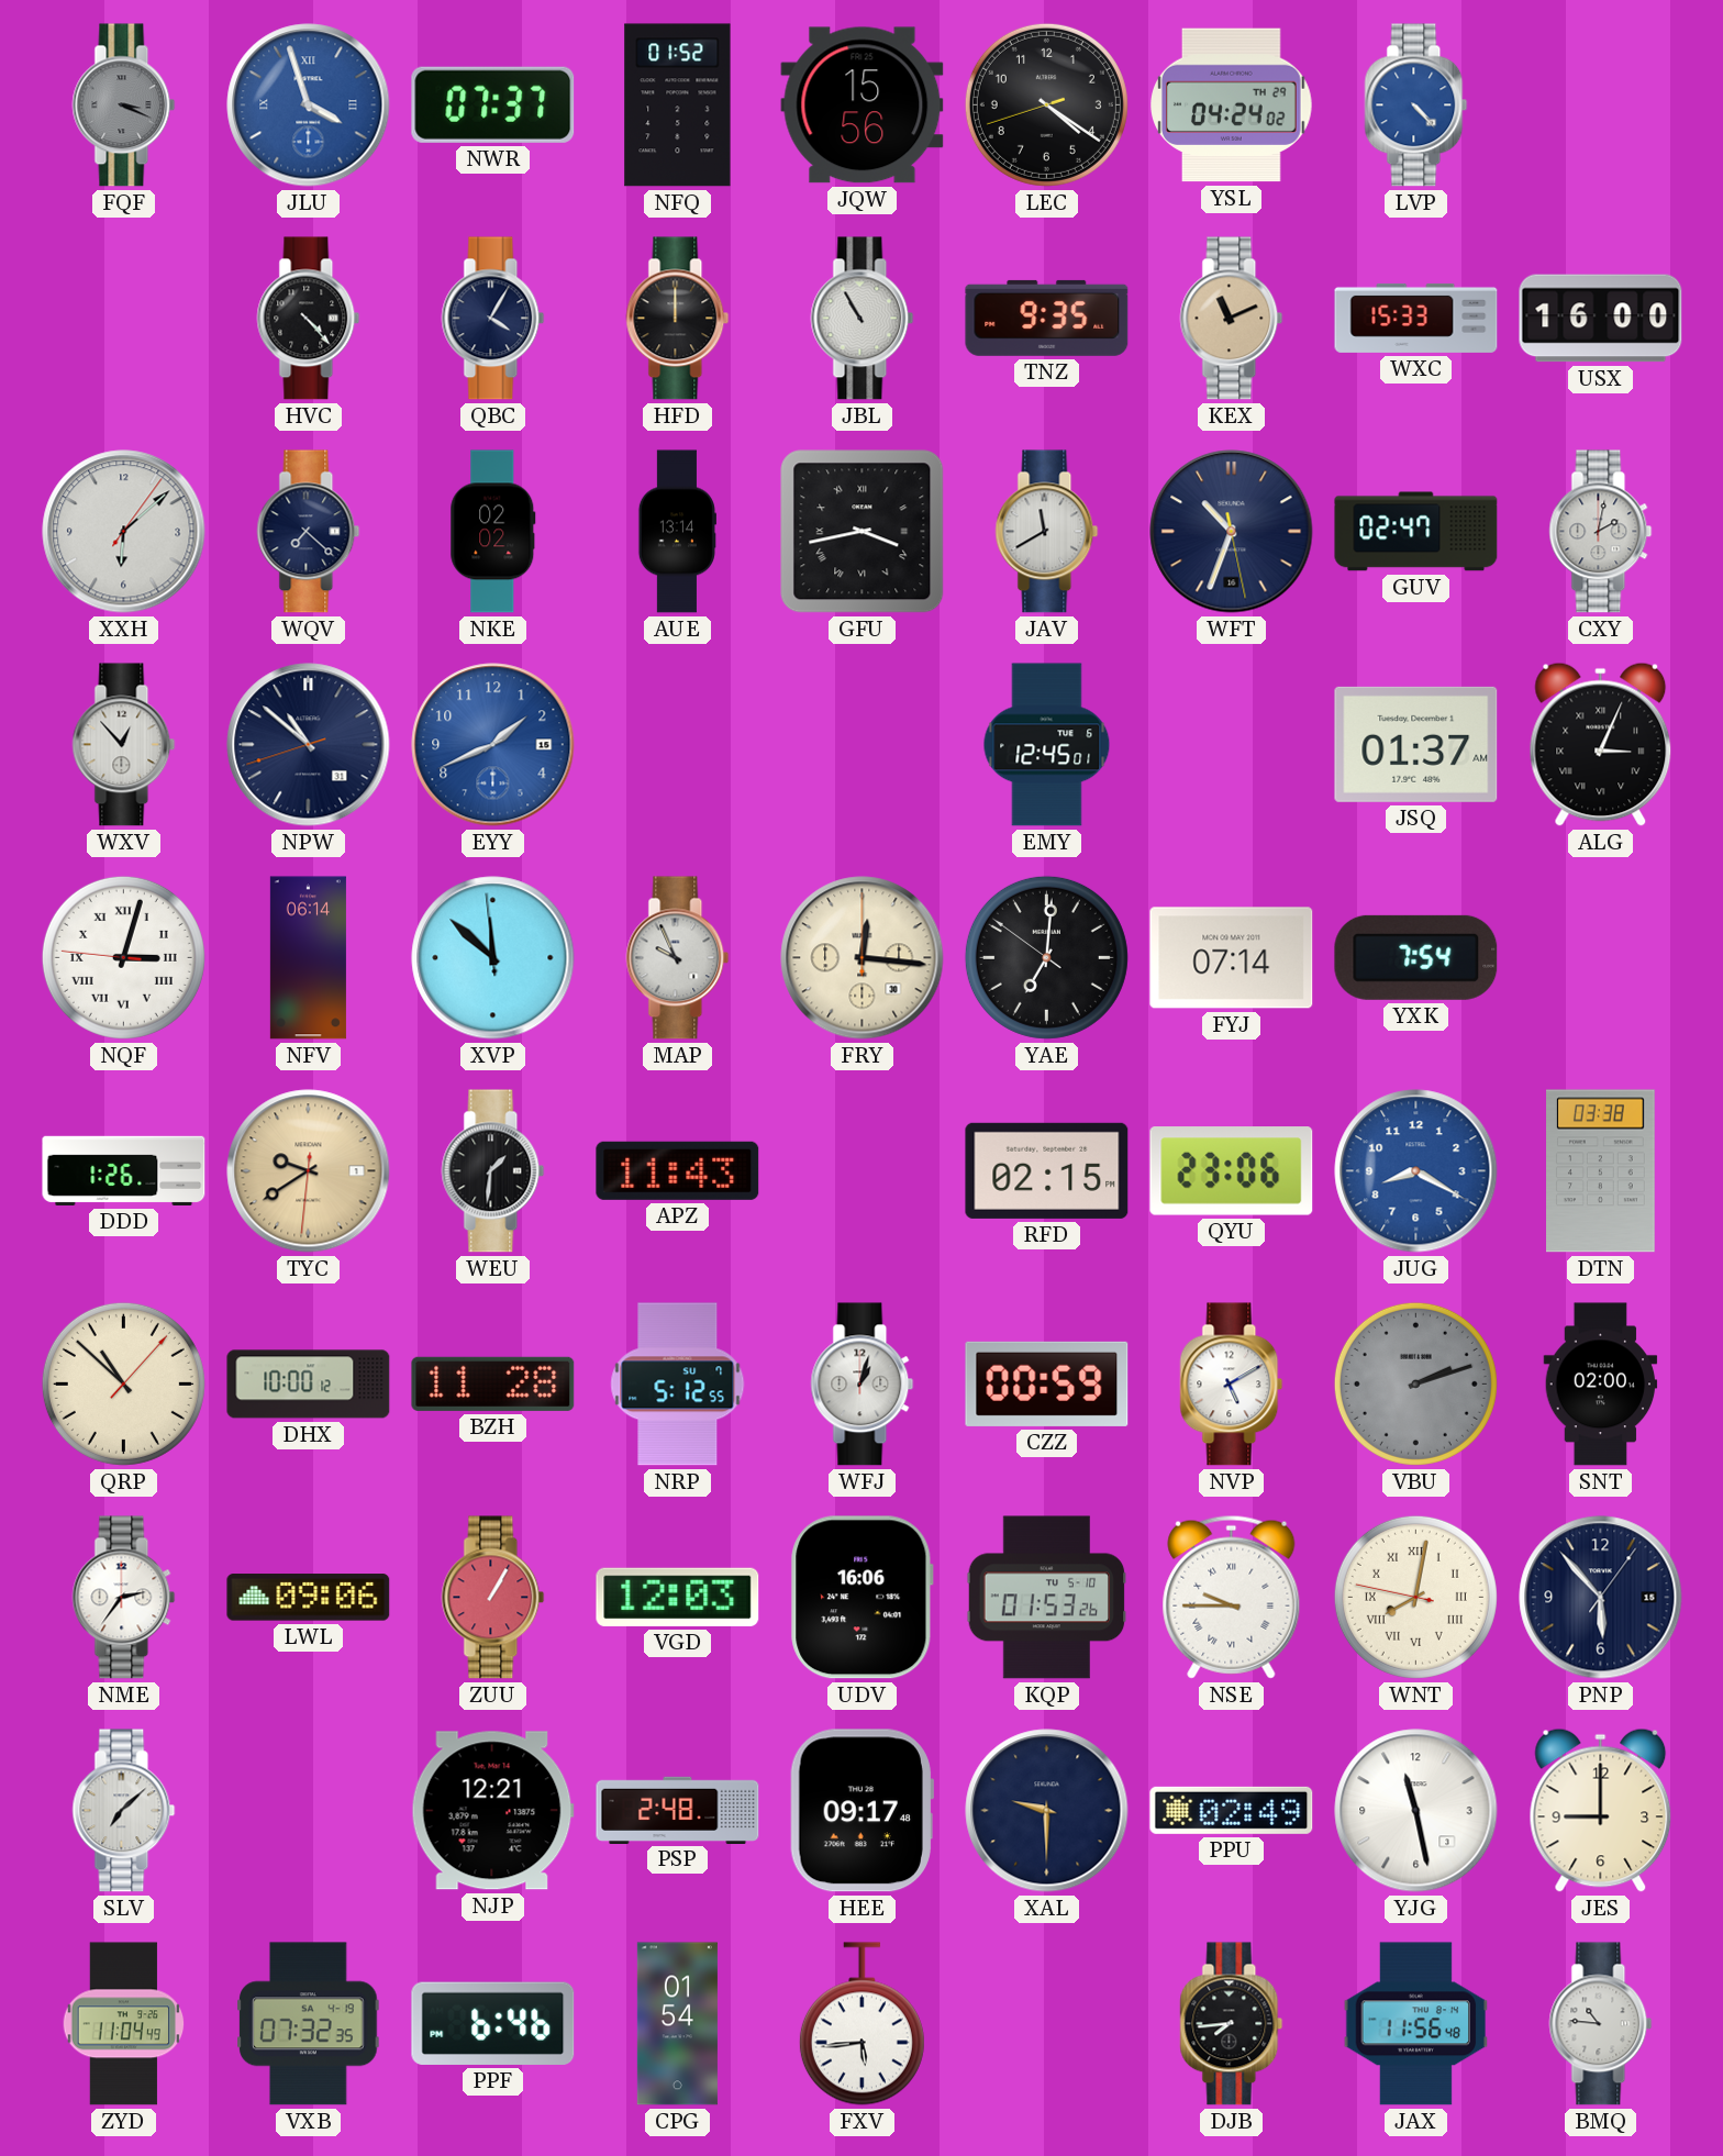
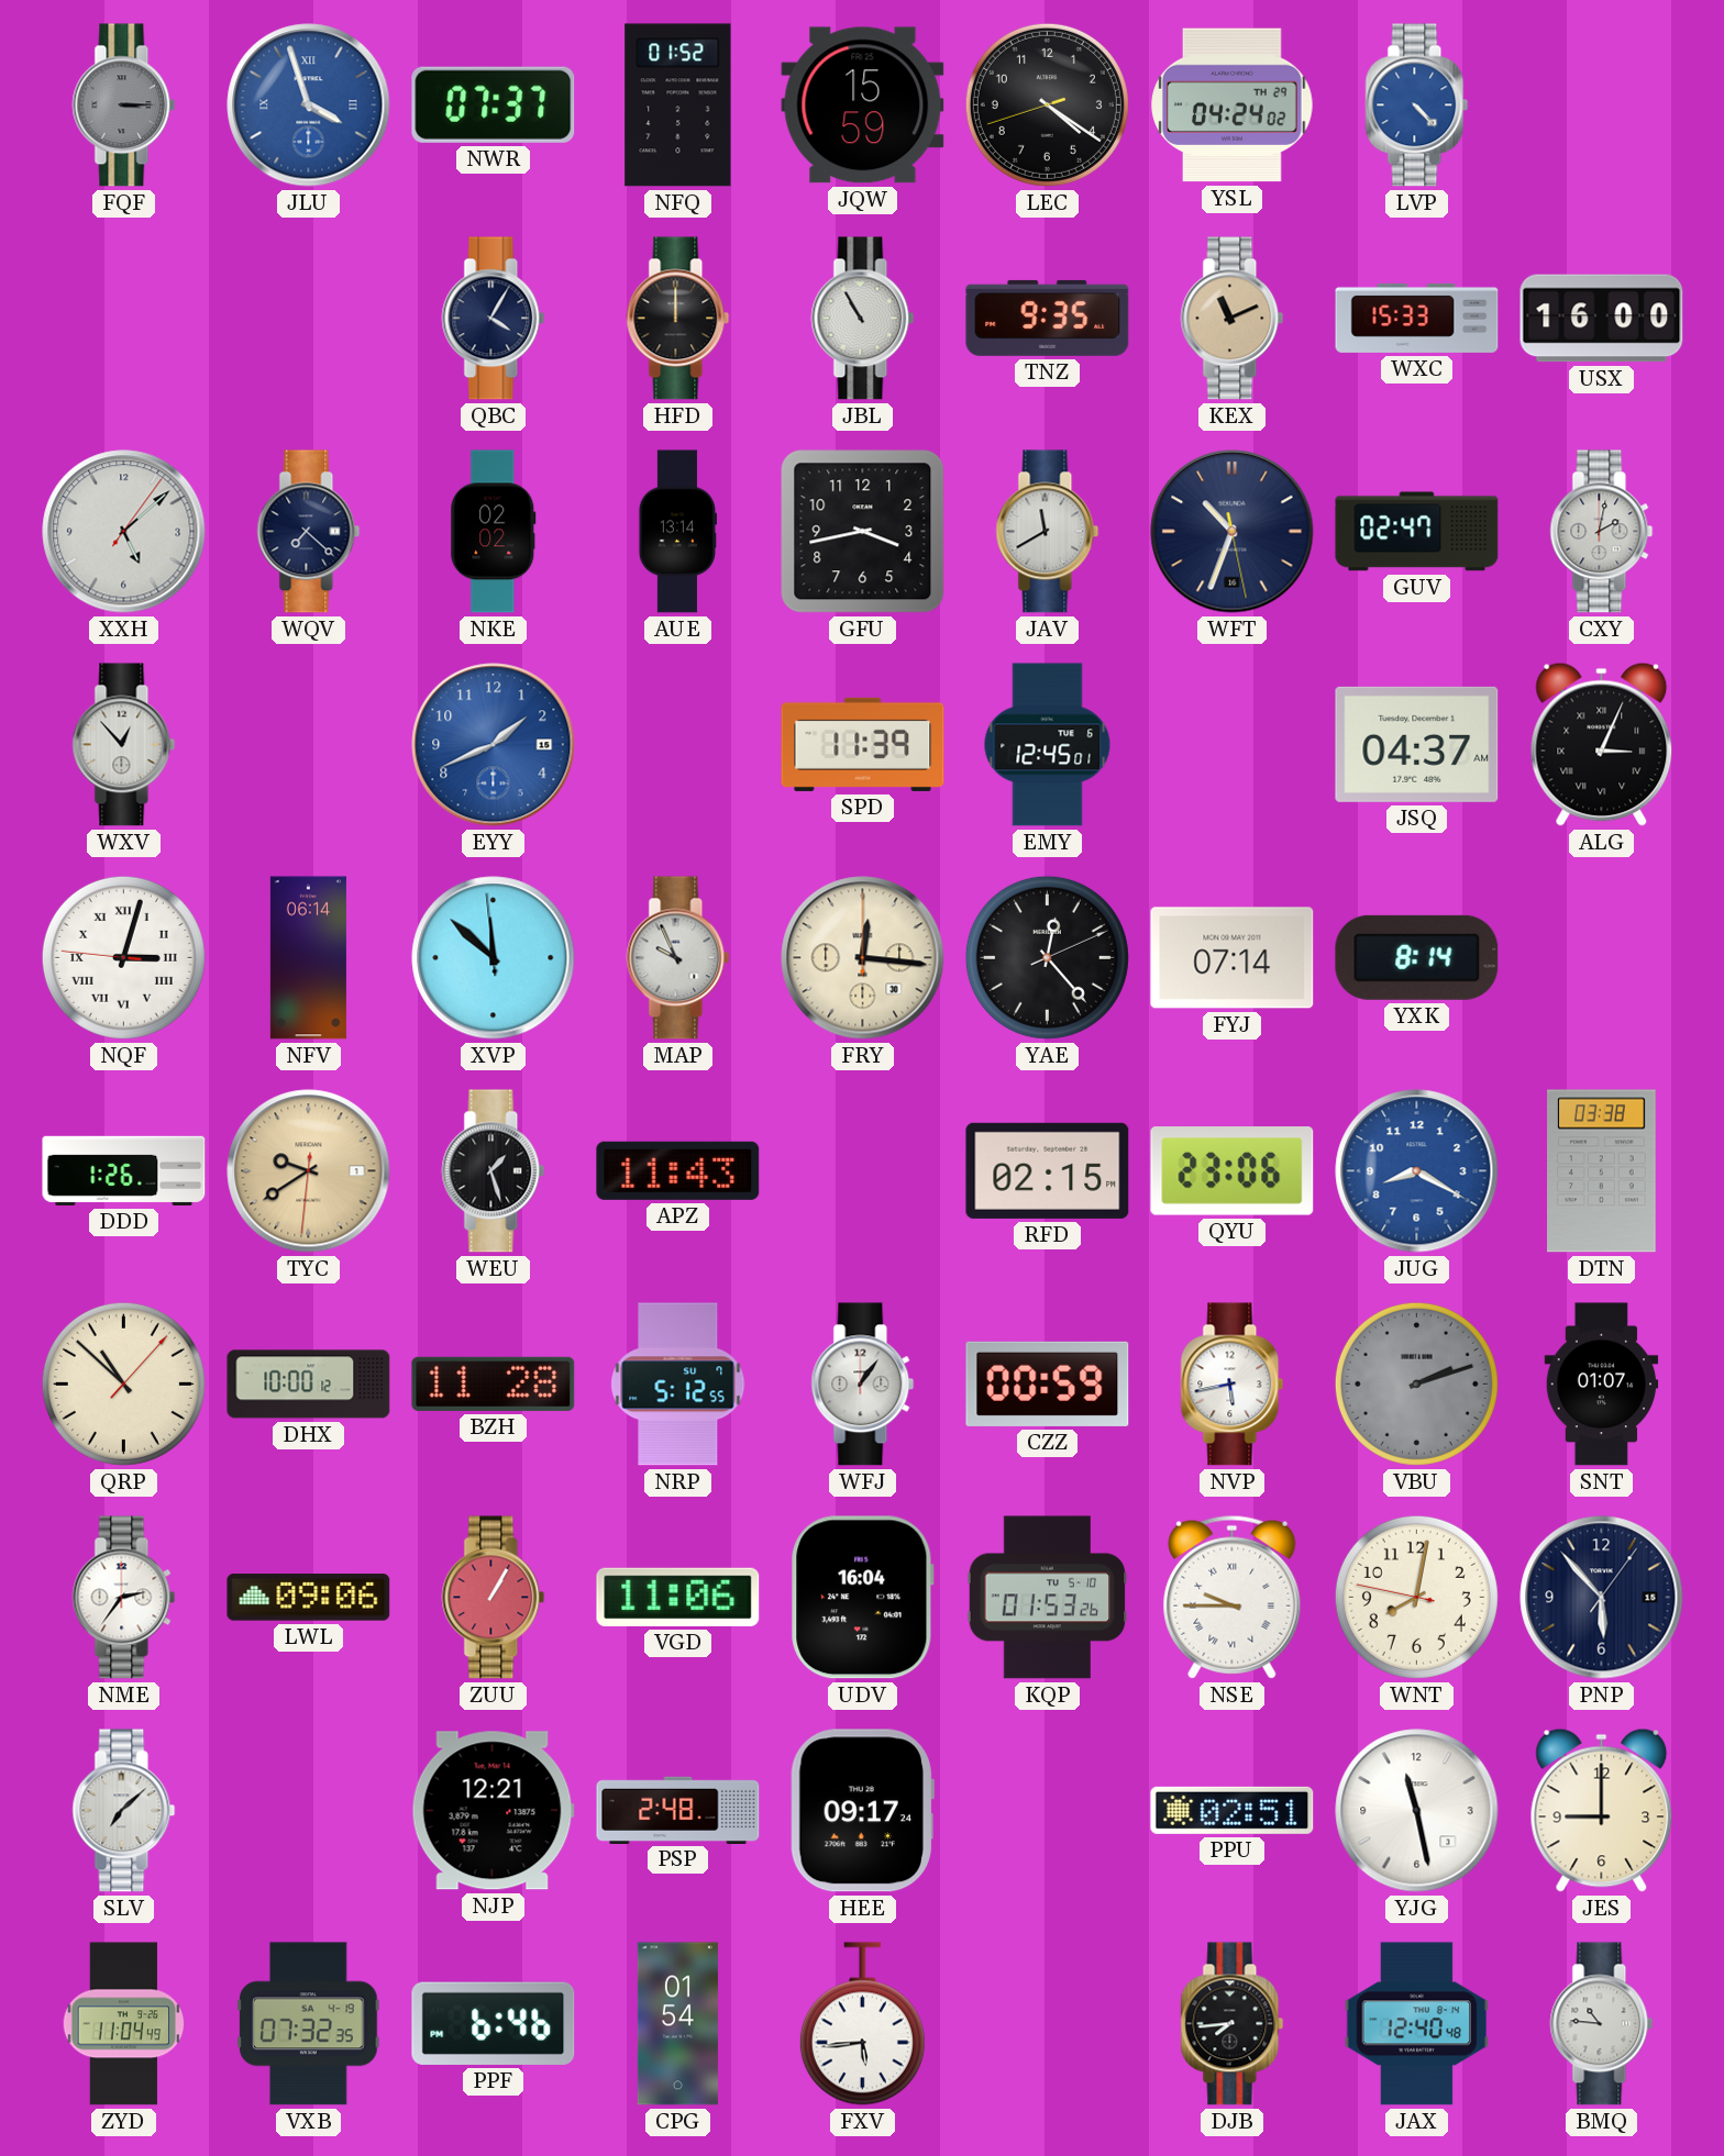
FQF: 3:19 -> 3:15
JQW: 15:56 -> 15:59
HVC: 4:23 -> none
XXH: 6:08 -> 5:08
GFU numerals: Roman -> Arabic
NPW: 10:51 -> none
SPD: none -> 11:39
JSQ: 01:37 -> 04:37
YAE: 7:00 -> 12:23
YXK: 7:54 -> 8:14
WEU: 1:31 -> 1:27
WFJ: 1:03 -> 1:06
NVP: 5:10 -> 5:43
SNT: 02:00 -> 01:07
VGD: 12:03 -> 11:06
UDV: 16:06 -> 16:04
WNT numerals: Roman -> Arabic
HEE: 09:17:48 -> 09:17:24
XAL: 9:30 -> none
PPU: 02:49 -> 02:51
JAX: 11:56 -> 12:40
